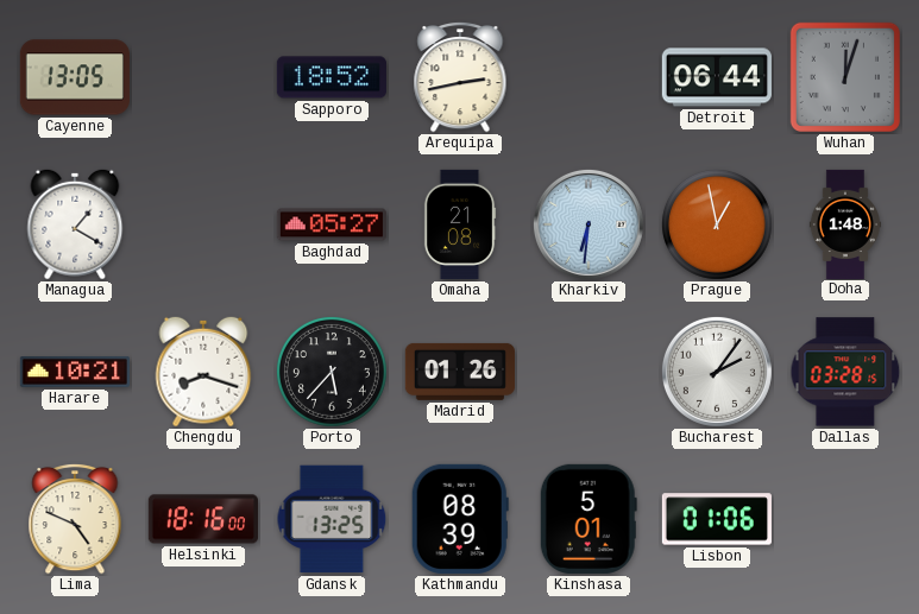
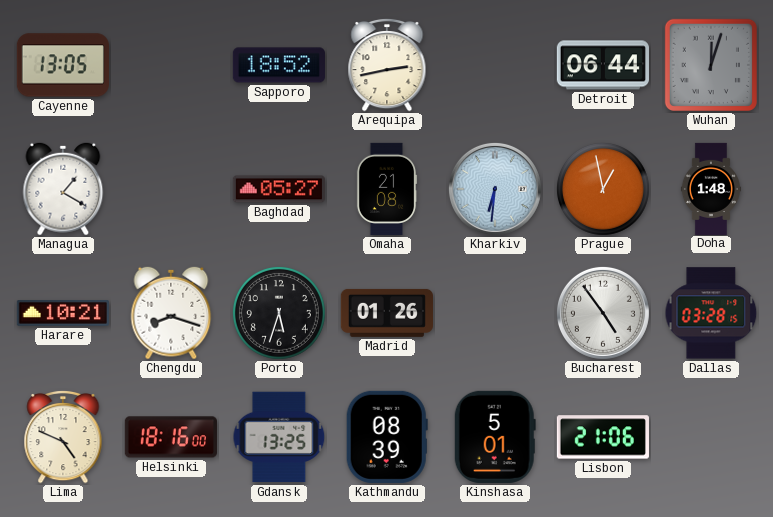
Porto: 5:37 -> 5:33
Bucharest: 2:06 -> 4:54
Lisbon: 01:06 -> 21:06
